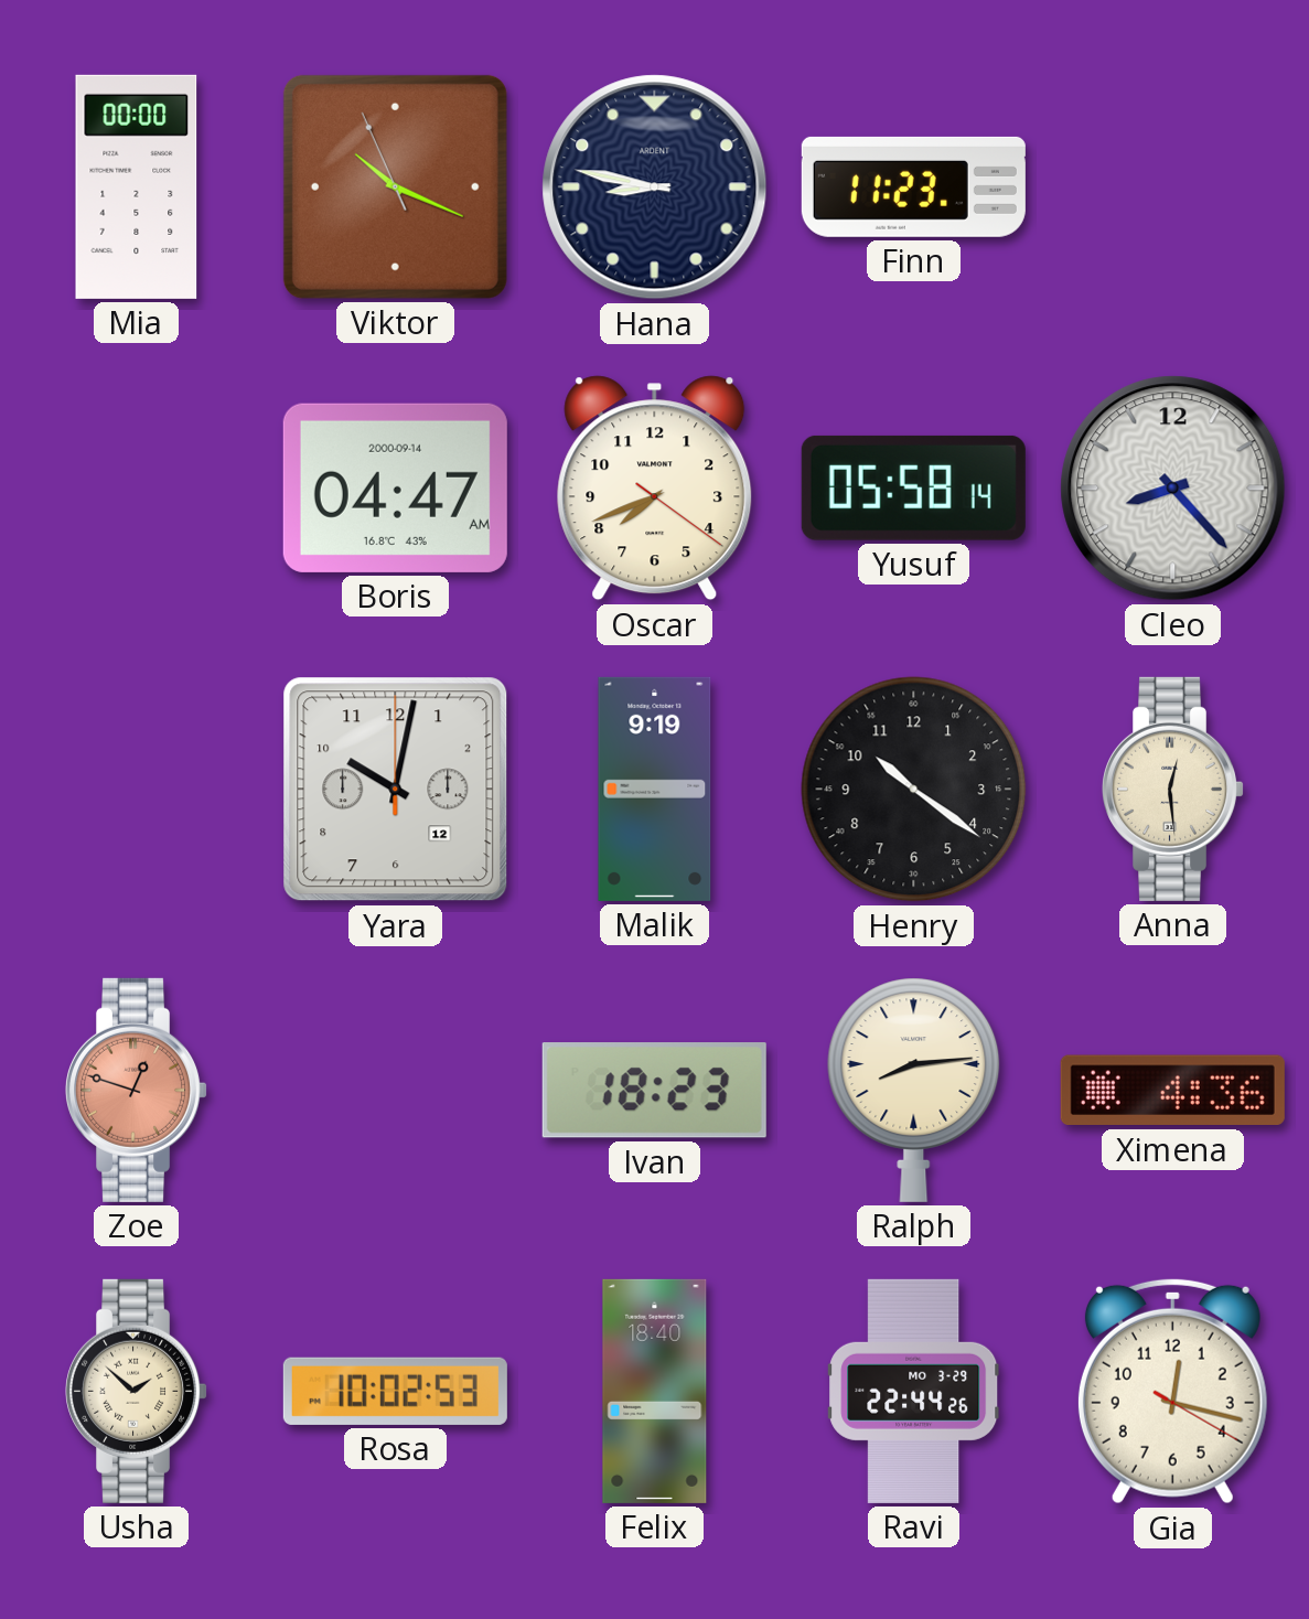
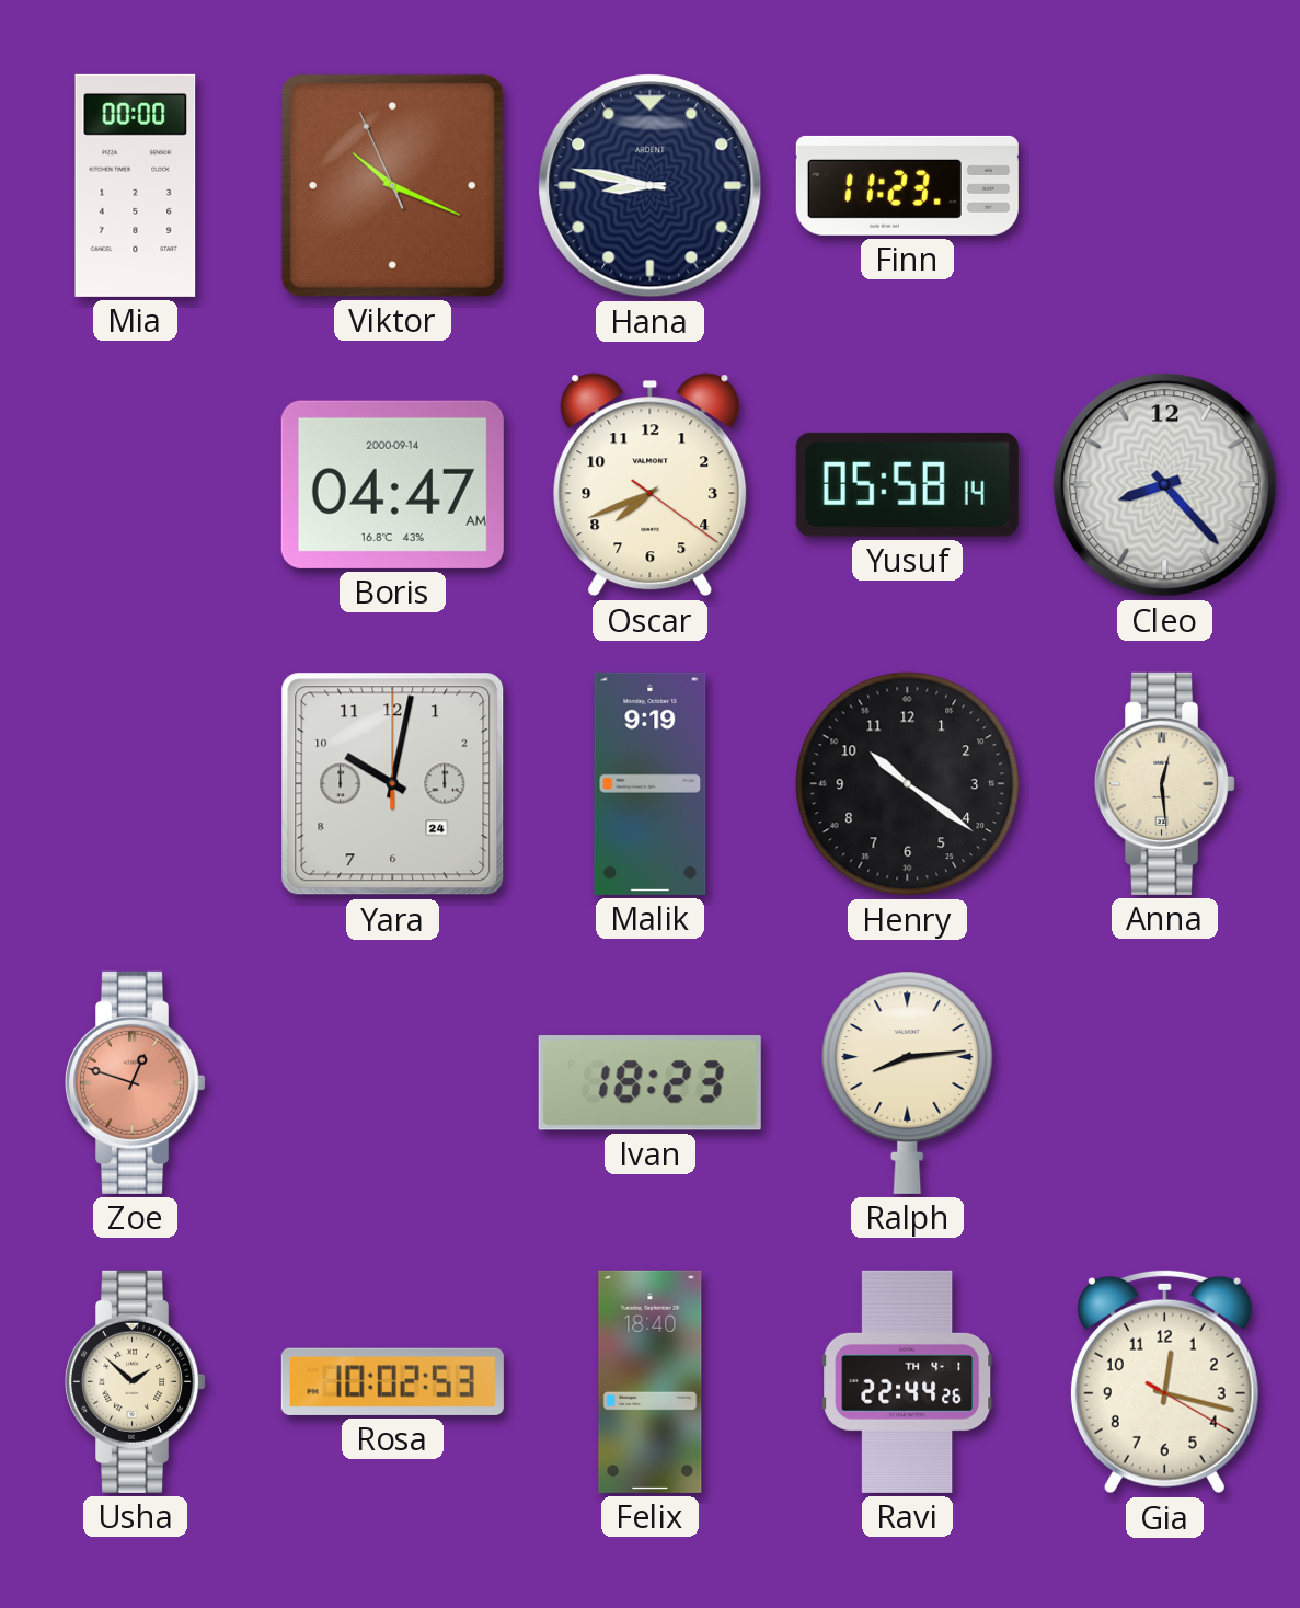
Yara date: 12 -> 24
Ximena: 4:36 -> none
Ravi date: MO 3-29 -> TH 4-1
